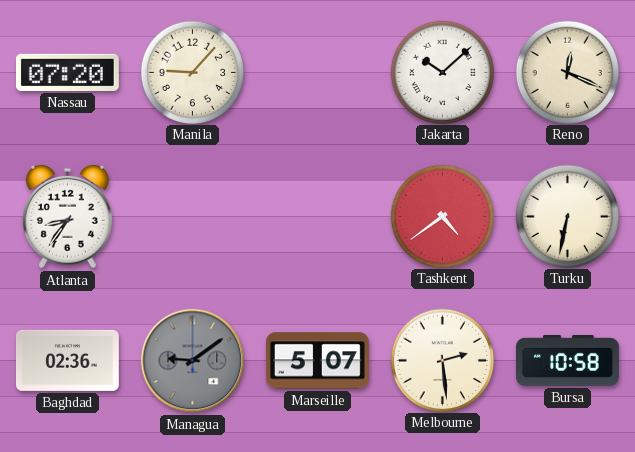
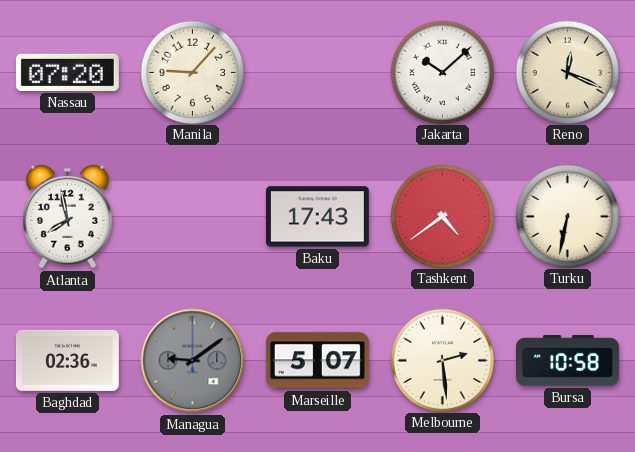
Atlanta: 8:36 -> 7:58
Baku: none -> 17:43
